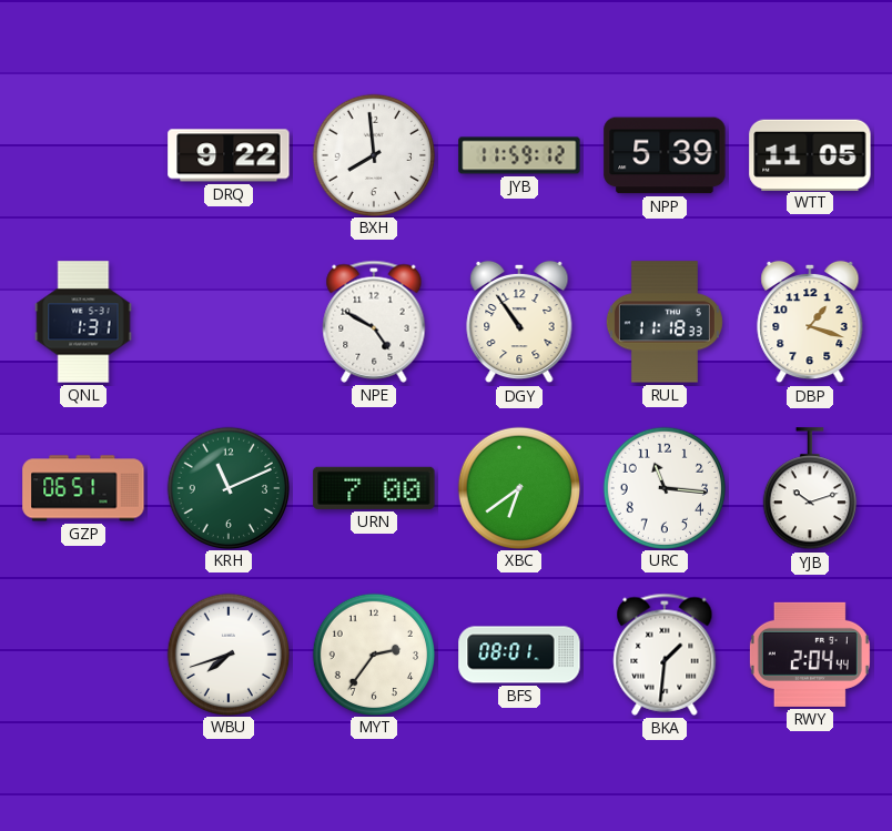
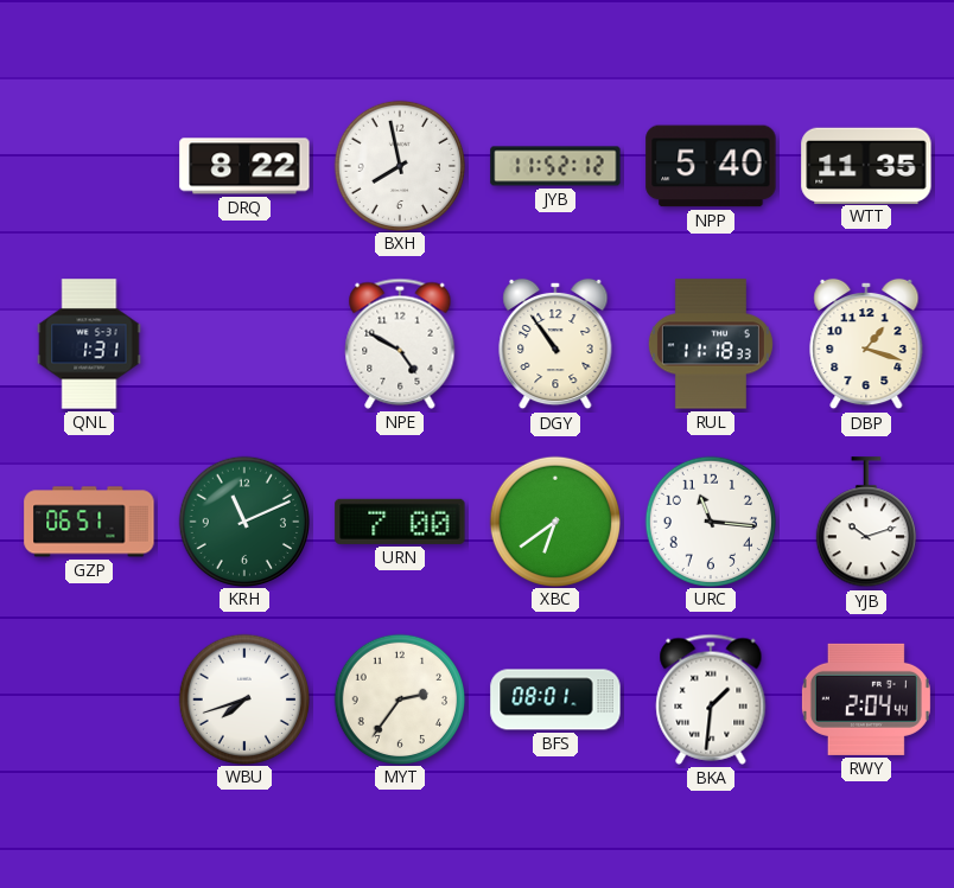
DRQ: 9:22 -> 8:22
BXH: 7:59 -> 7:58
JYB: 11:59 -> 11:52
NPP: 5:39 -> 5:40
WTT: 11:05 -> 11:35
